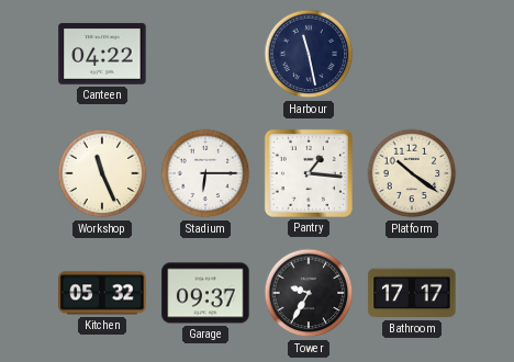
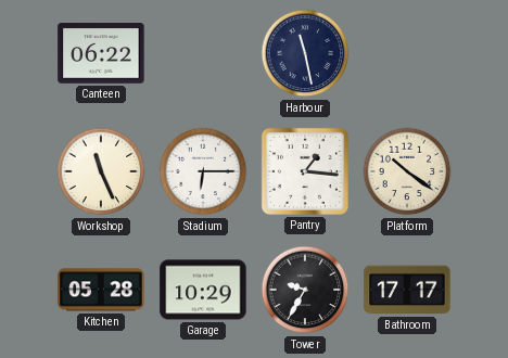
Canteen: 04:22 -> 06:22
Kitchen: 05:32 -> 05:28
Garage: 09:37 -> 10:29
